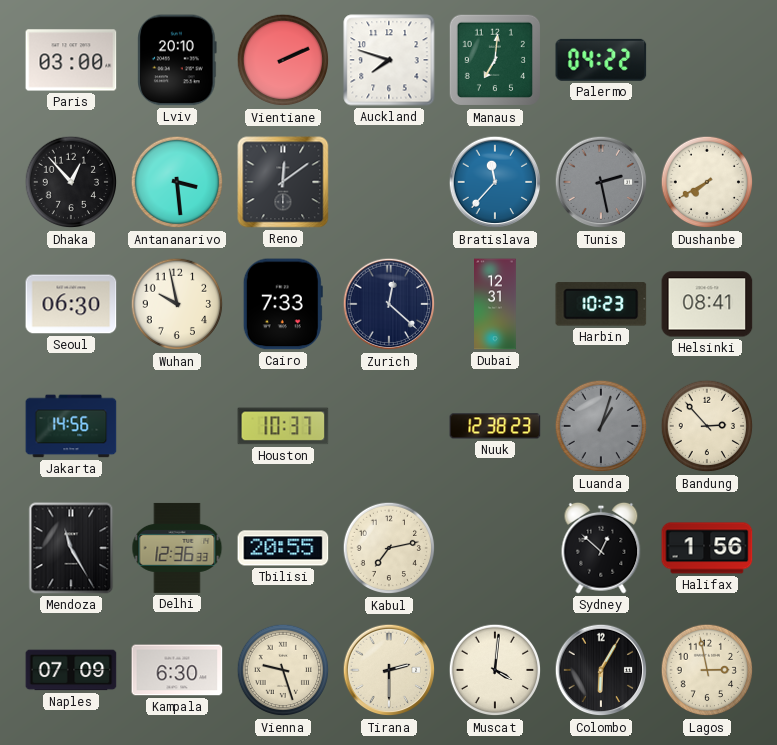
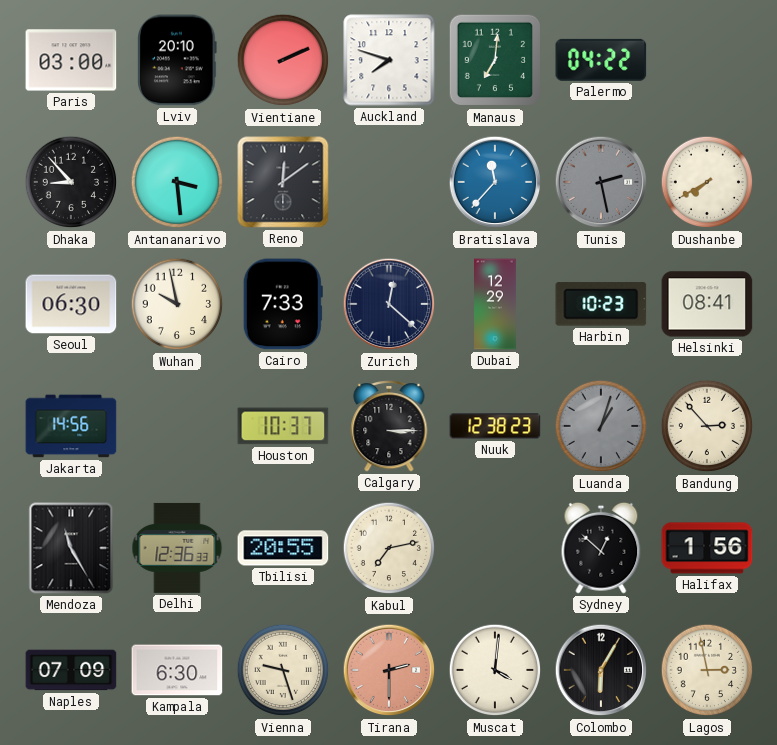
Dhaka: 12:53 -> 8:53
Dubai: 12:31 -> 12:29
Calgary: none -> 3:15
Tirana dial: cream -> salmon
